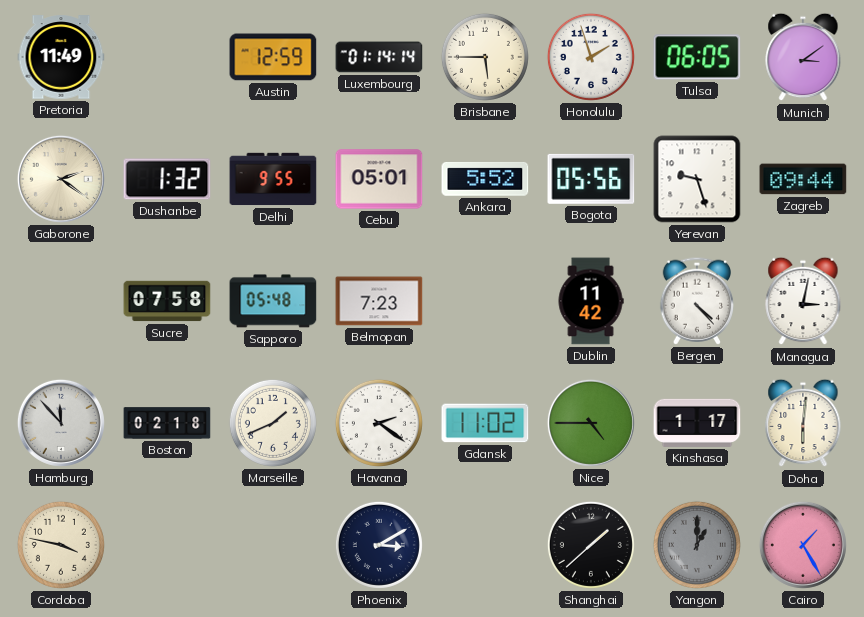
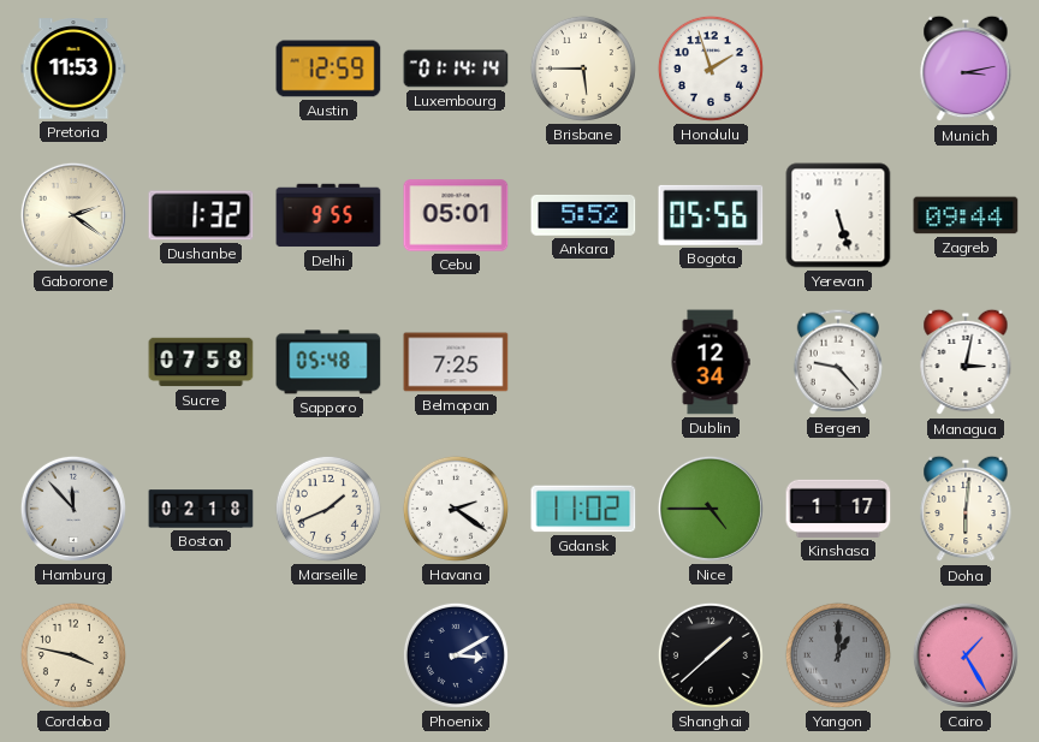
Pretoria: 11:49 -> 11:53
Tulsa: 06:05 -> none
Munich: 3:09 -> 3:13
Yerevan: 9:27 -> 5:27
Belmopan: 7:23 -> 7:25
Dublin: 11:42 -> 12:34
Bergen: 4:23 -> 9:23
